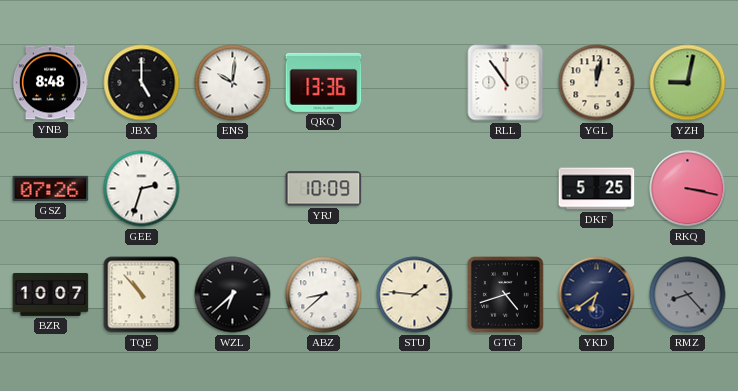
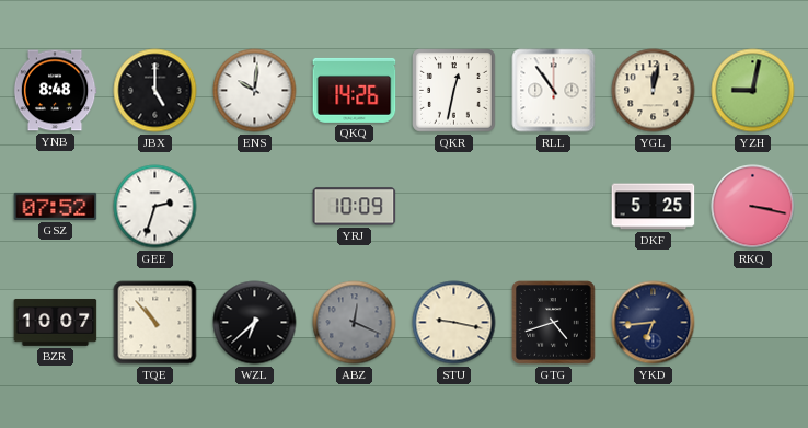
QKQ: 13:36 -> 14:26
QKR: none -> 12:32
GSZ: 07:26 -> 07:52
ABZ: 8:38 -> 12:19
ABZ dial: white -> grey
STU: 1:46 -> 9:17
YKD: 6:39 -> 6:44
RMZ: 8:23 -> none
